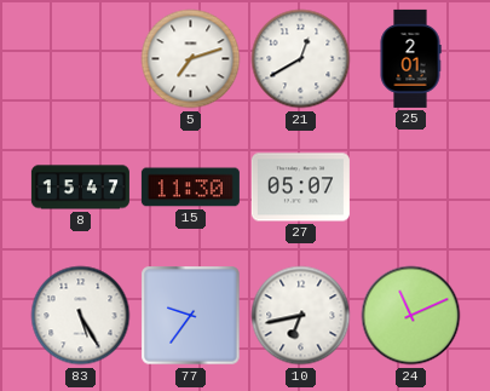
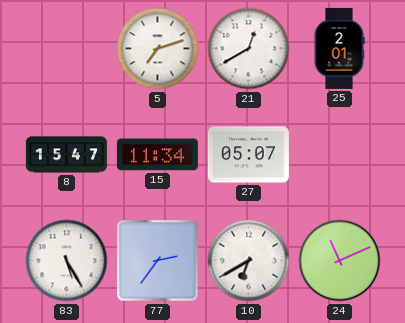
15: 11:30 -> 11:34
77: 9:36 -> 2:36
10: 6:43 -> 6:40
